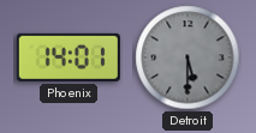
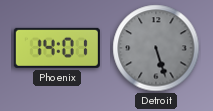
Detroit: 5:30 -> 5:27
